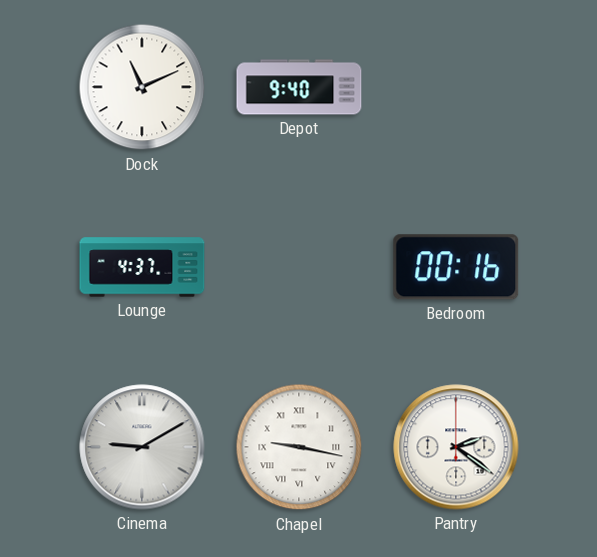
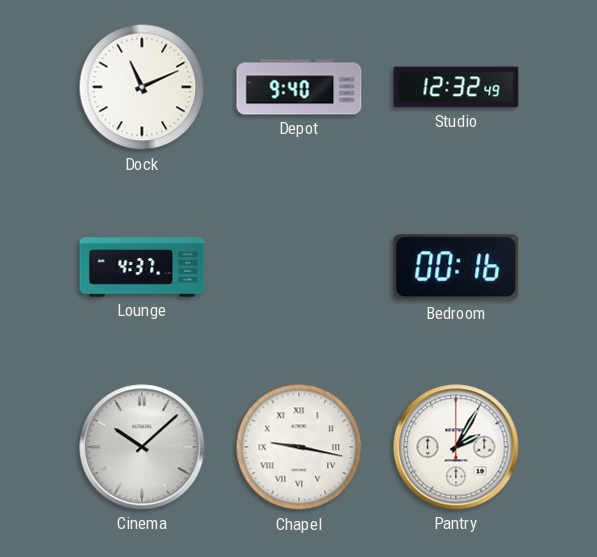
Studio: none -> 12:32
Cinema: 9:10 -> 10:08
Pantry: 2:21 -> 2:05
